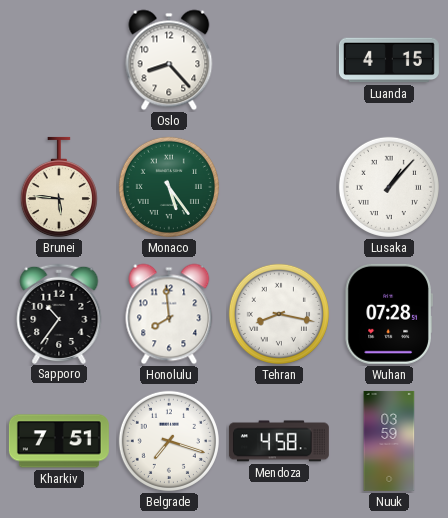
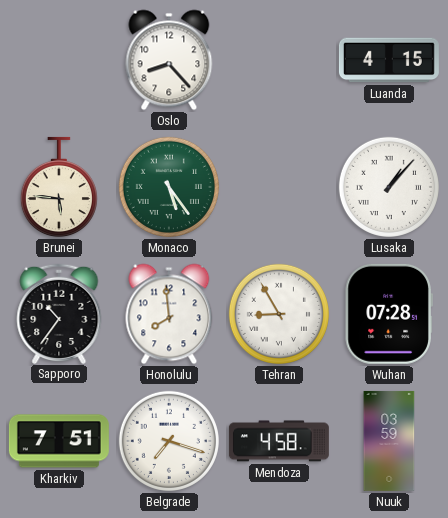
Tehran: 8:17 -> 8:55
